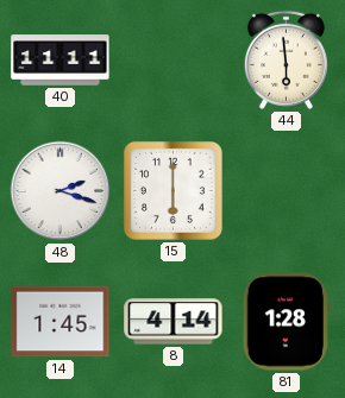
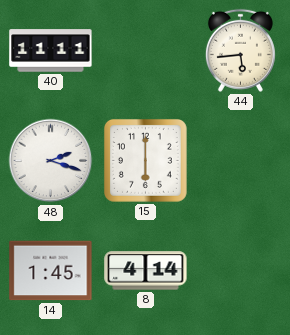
44: 5:59 -> 5:44
81: 1:28 -> none
